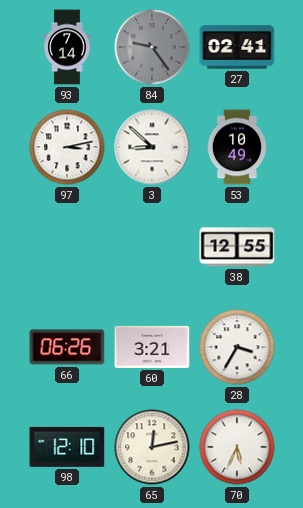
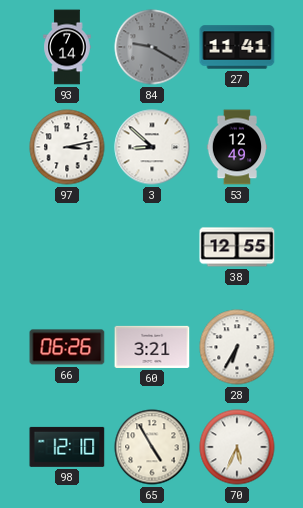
84: 9:24 -> 9:20
27: 02:41 -> 11:41
53: 10:49 -> 12:49
28: 3:35 -> 6:35
65: 12:13 -> 4:55
